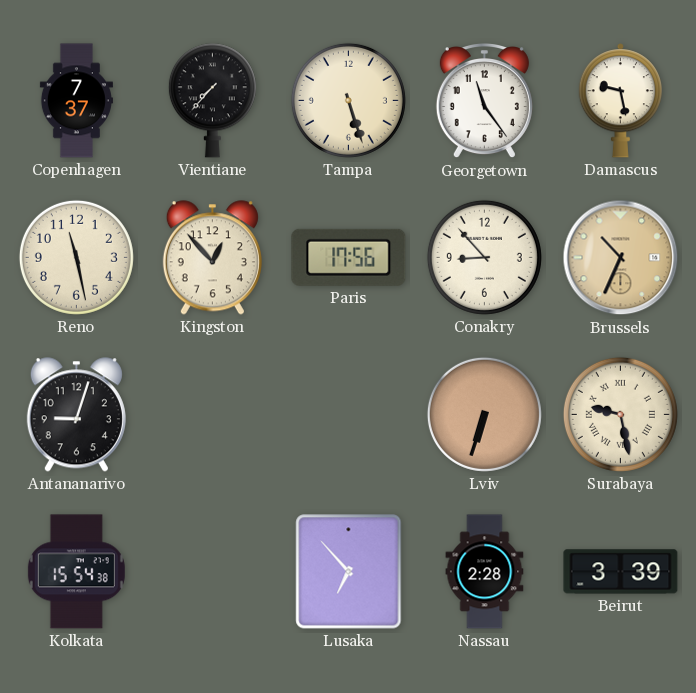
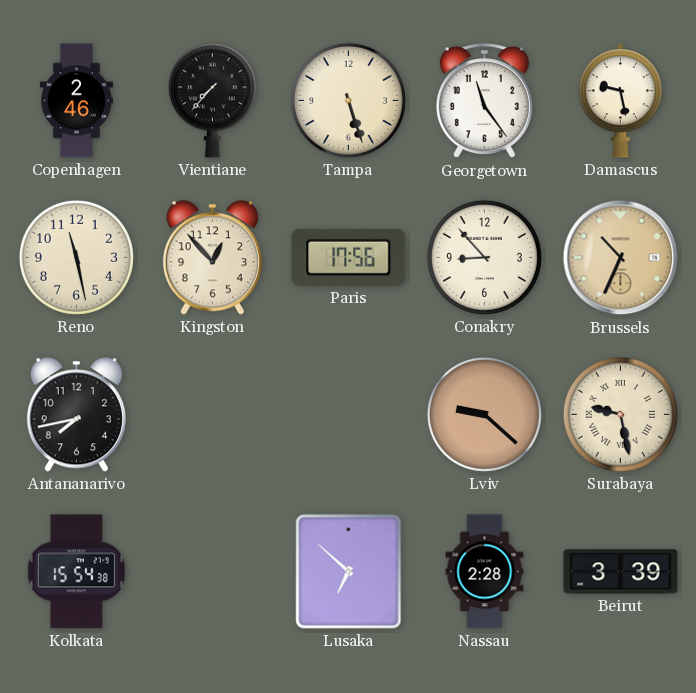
Copenhagen: 7:37 -> 2:46
Antananarivo: 9:03 -> 7:43
Lviv: 6:33 -> 9:22
Lusaka: 6:53 -> 6:52
